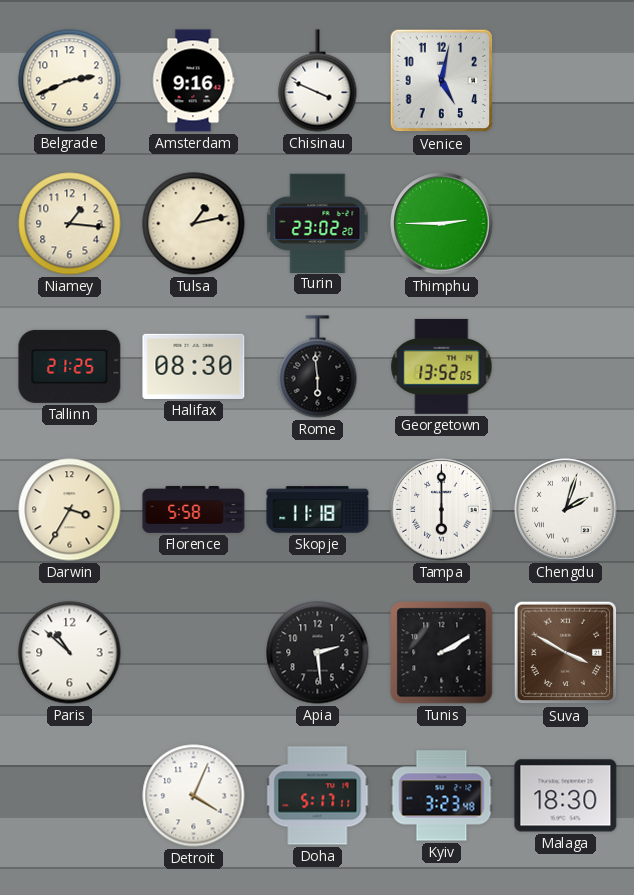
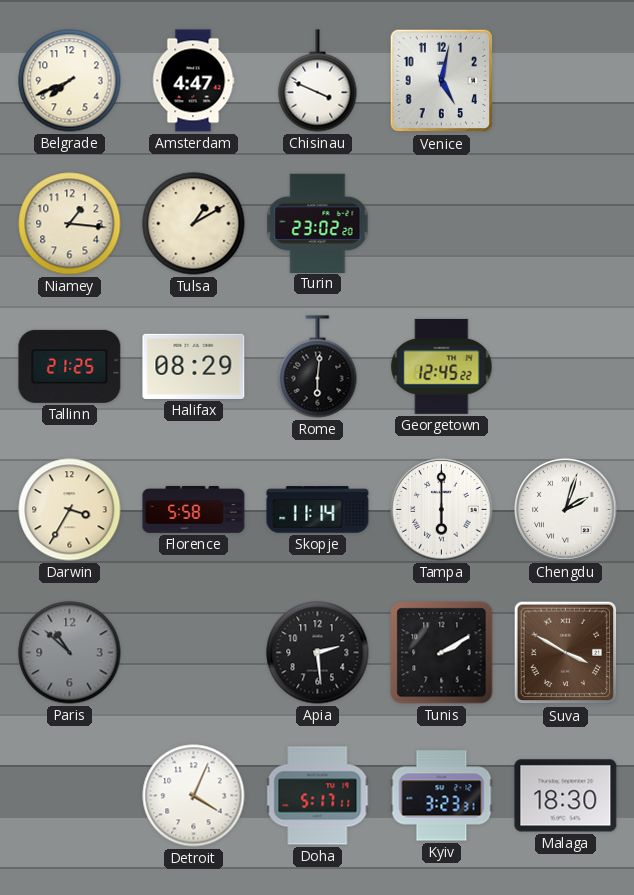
Belgrade: 2:41 -> 7:41
Amsterdam: 9:16 -> 4:47
Tulsa: 1:13 -> 1:10
Thimphu: 2:45 -> none
Halifax: 08:30 -> 08:29
Rome: 5:59 -> 6:01
Georgetown: 13:52 -> 12:45
Skopje: 11:18 -> 11:14
Paris dial: white -> grey
Kyiv: 3:23:48 -> 3:23:31
